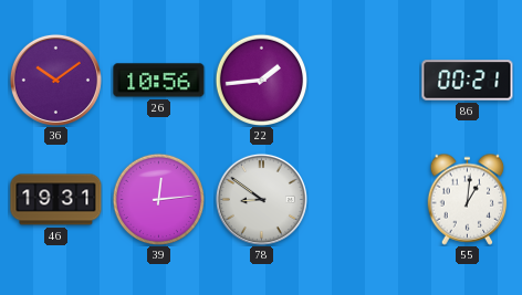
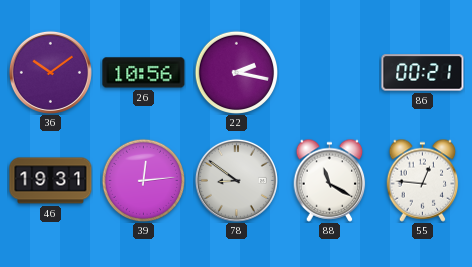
22: 1:44 -> 2:17
88: none -> 11:20
55: 1:01 -> 12:46
